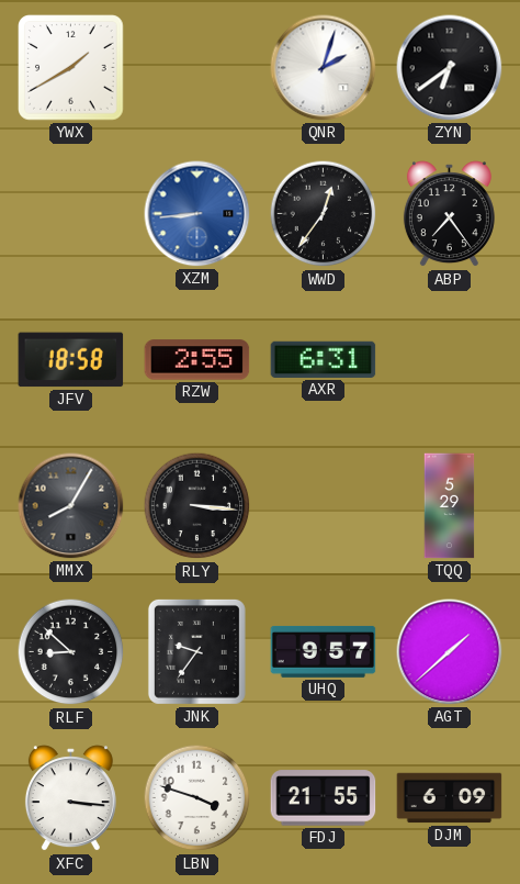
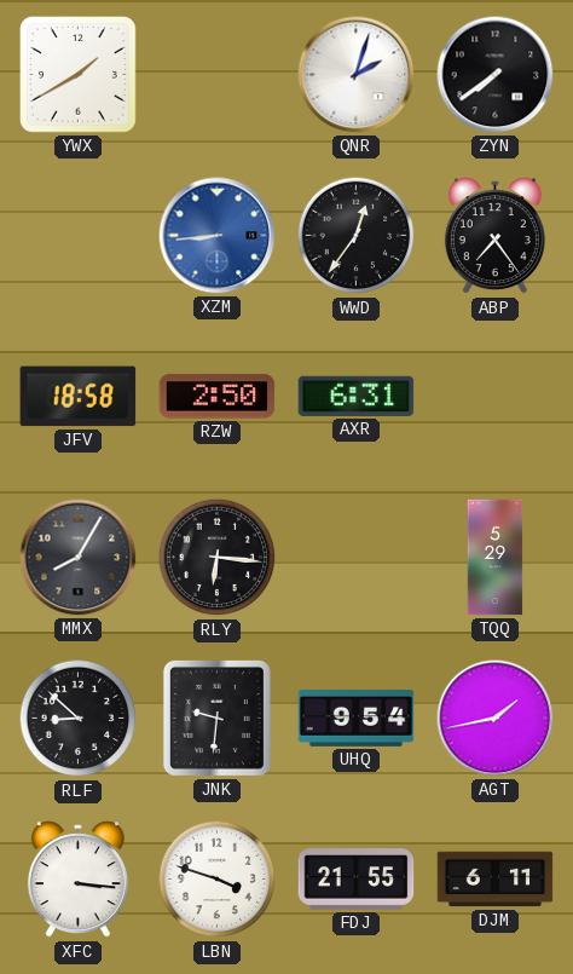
ZYN: 6:39 -> 7:39
RZW: 2:55 -> 2:50
RLY: 3:16 -> 6:16
JNK: 9:36 -> 9:31
UHQ: 9:57 -> 9:54
AGT: 1:38 -> 1:43
DJM: 6:09 -> 6:11
